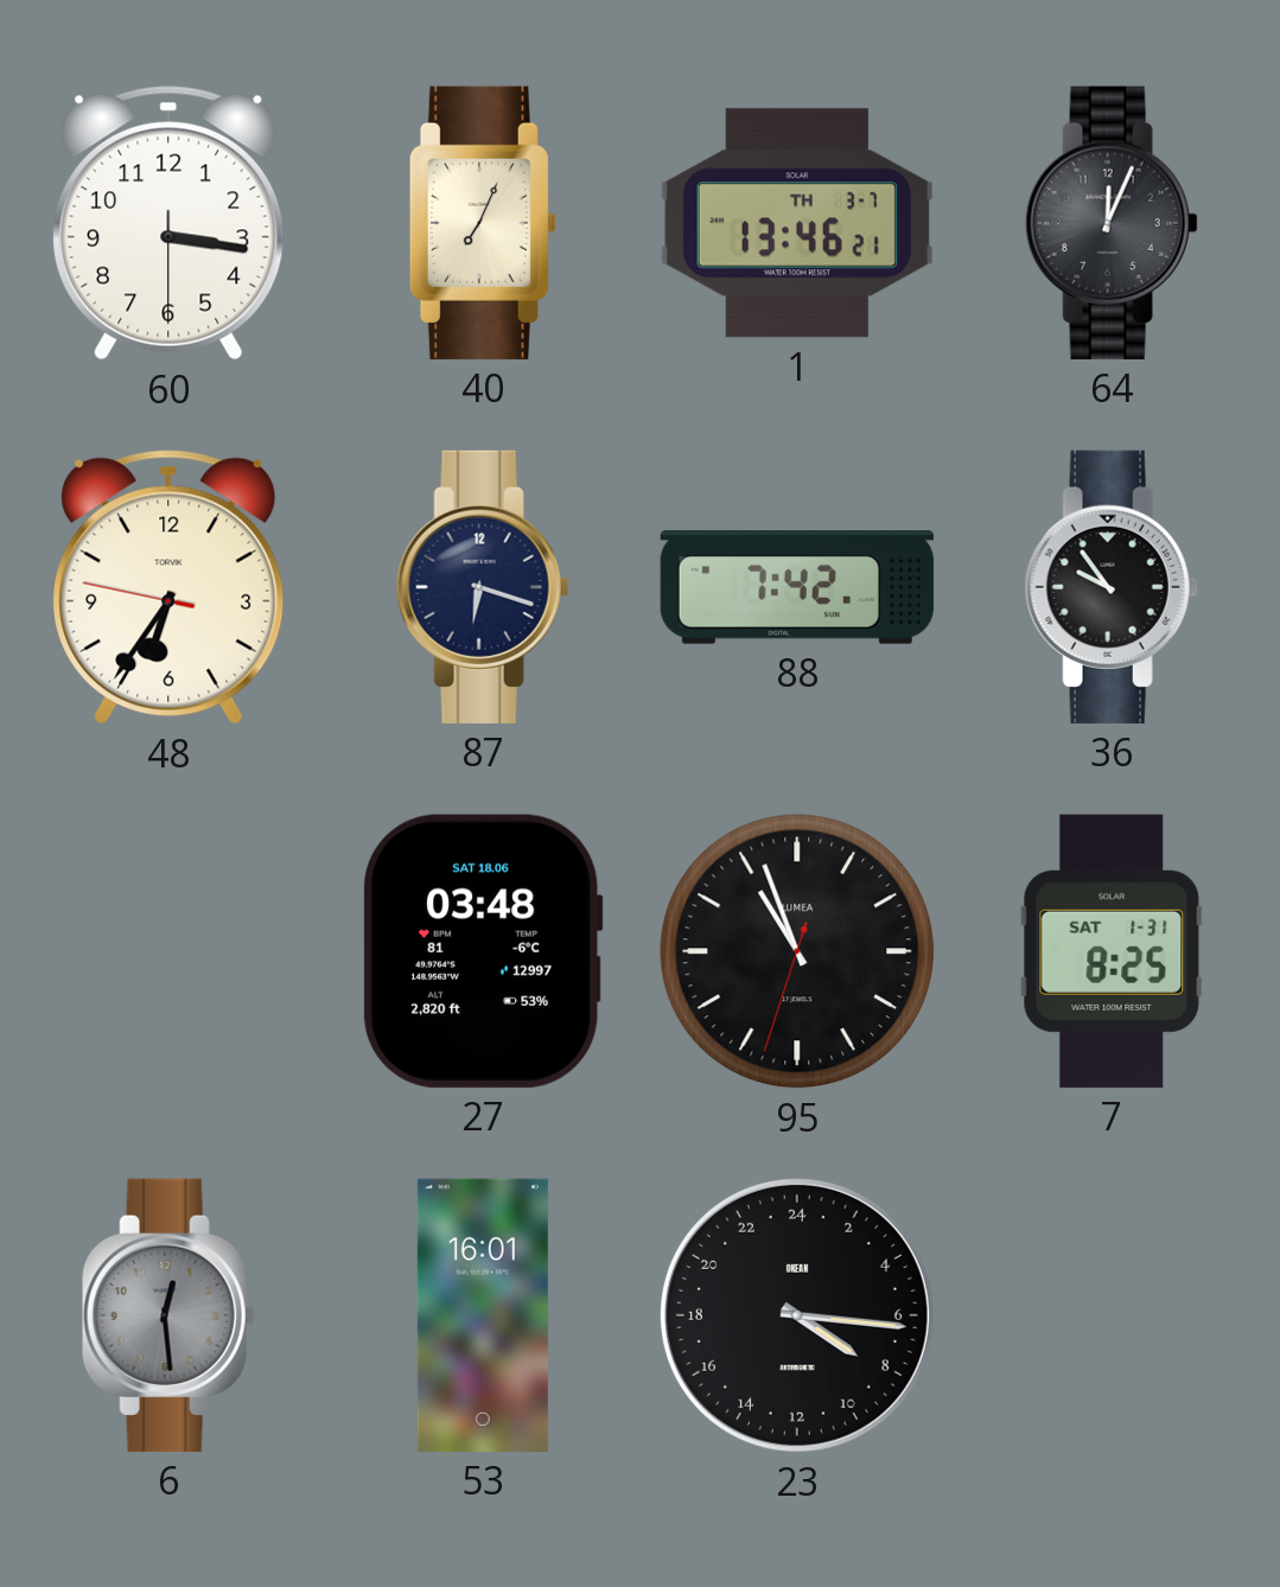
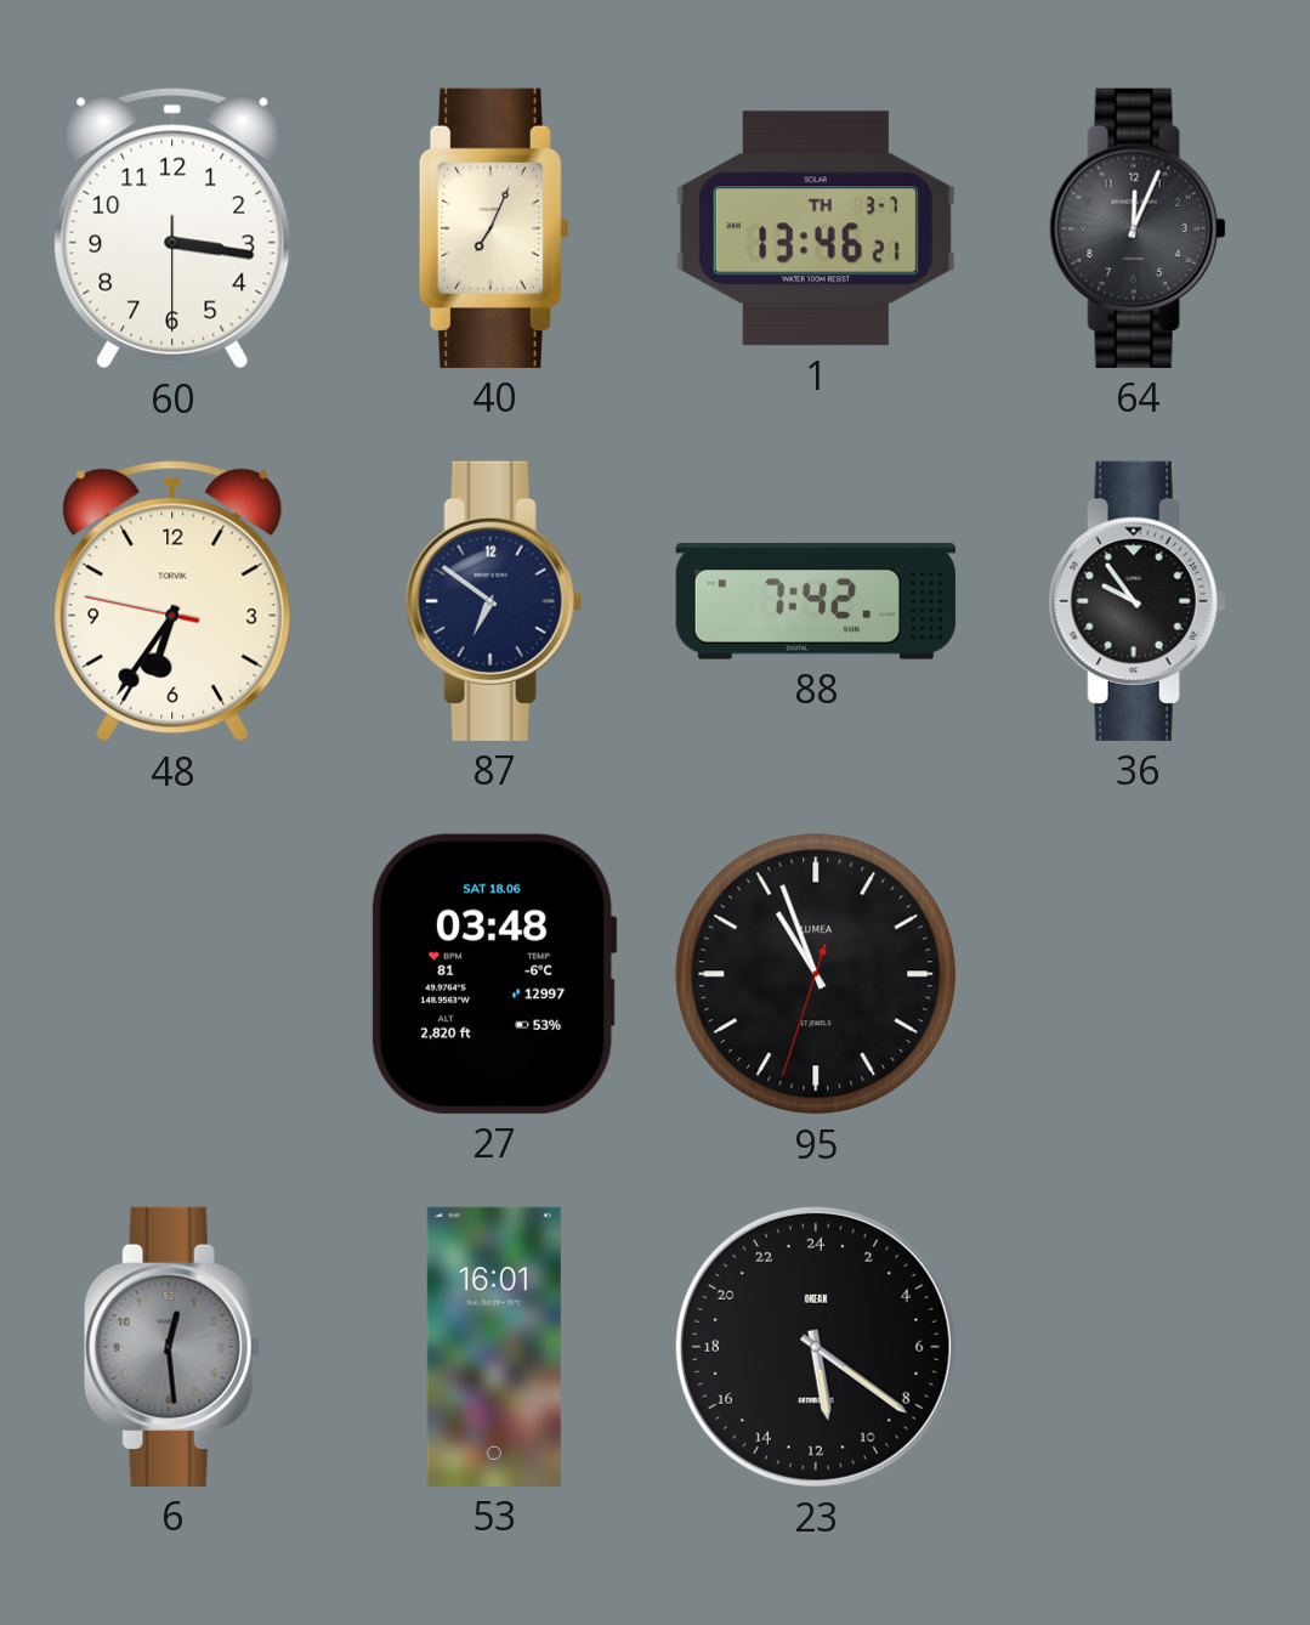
87: 6:18 -> 6:51
7: 8:25 -> none
23: 8:16 -> 11:21
